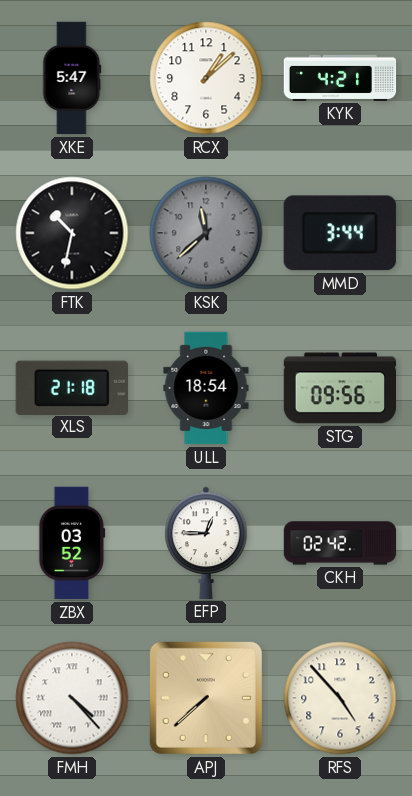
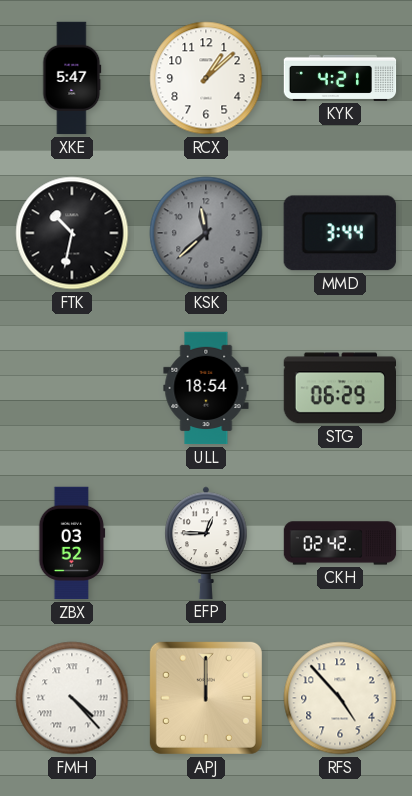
XLS: 21:18 -> none
STG: 09:56 -> 06:29
APJ: 7:38 -> 12:00
